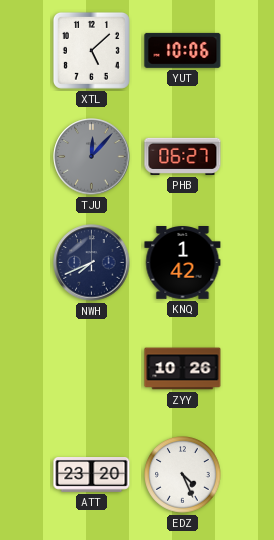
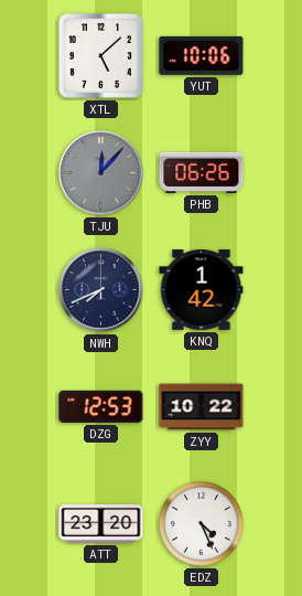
PHB: 06:27 -> 06:26
DZG: none -> 12:53
ZYY: 10:26 -> 10:22
